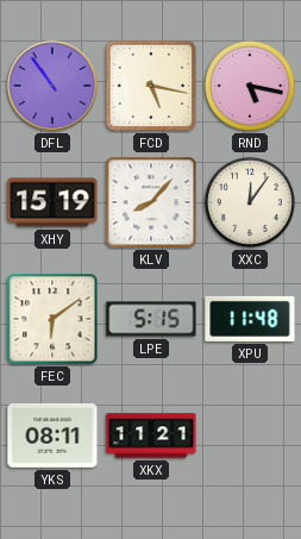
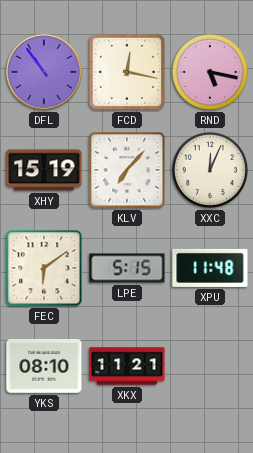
FCD: 5:17 -> 12:17
KLV: 8:07 -> 7:07
XXC: 12:06 -> 12:04
YKS: 08:11 -> 08:10
